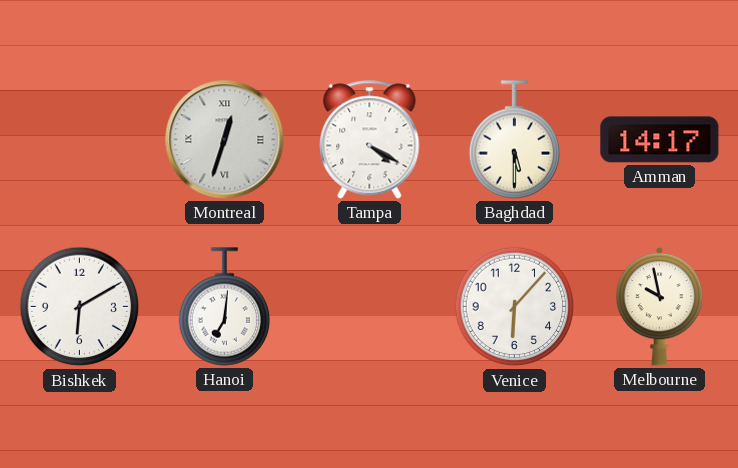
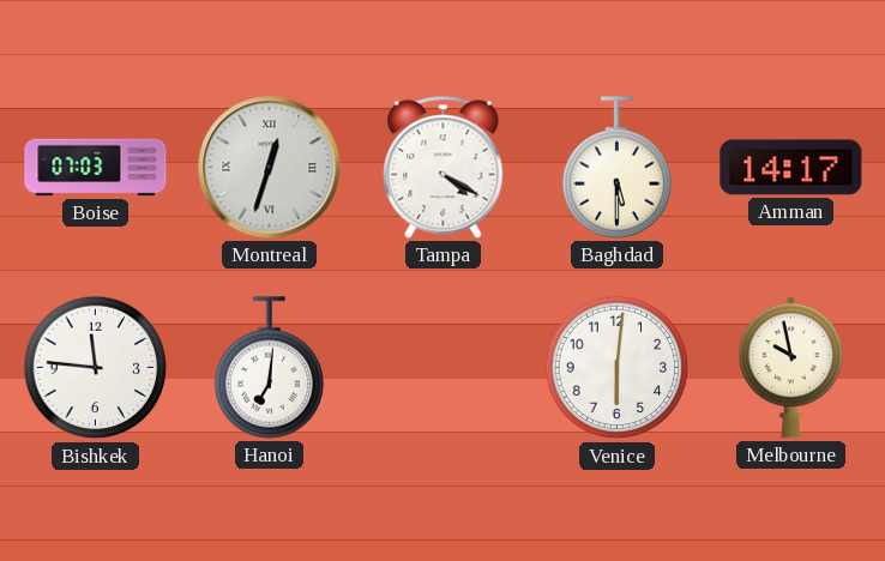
Boise: none -> 07:03
Bishkek: 6:10 -> 11:46
Venice: 6:07 -> 6:01
